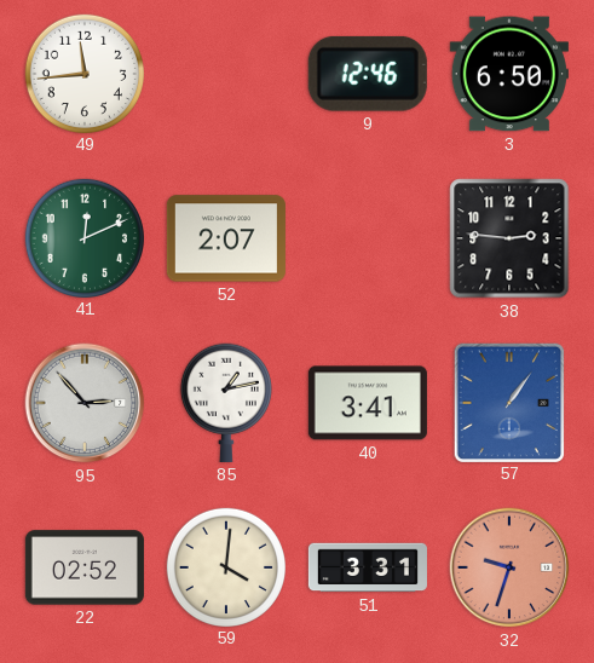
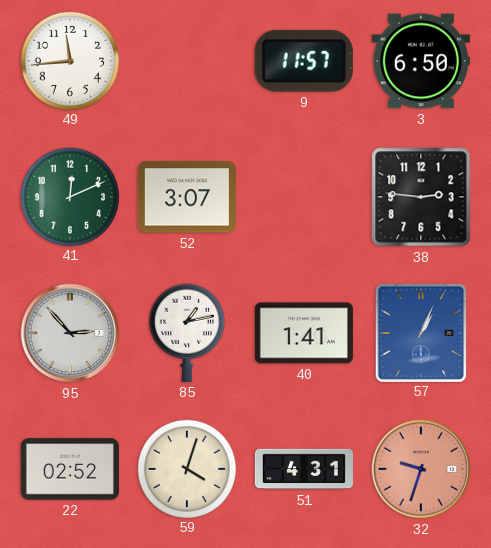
9: 12:46 -> 11:57
52: 2:07 -> 3:07
40: 3:41 -> 1:41
57: 1:06 -> 1:04
59: 4:01 -> 4:03
51: 3:31 -> 4:31
